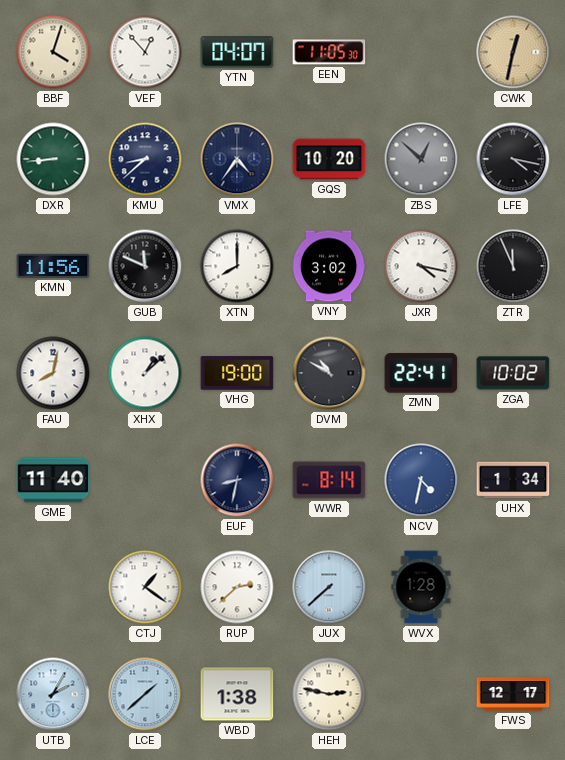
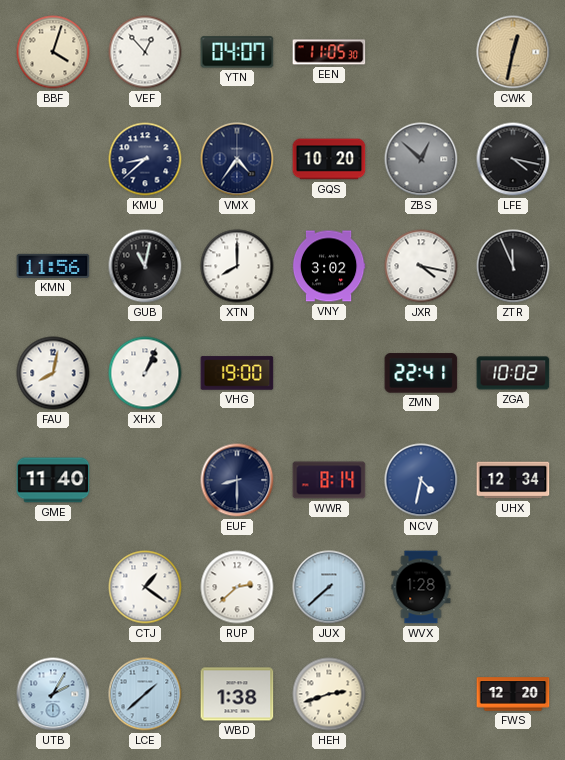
DXR: 8:44 -> none
GUB: 11:49 -> 11:02
XHX: 1:08 -> 1:04
DVM: 10:50 -> none
EUF: 8:32 -> 8:30
UHX: 1:34 -> 12:34
HEH: 2:47 -> 2:42
FWS: 12:17 -> 12:20
